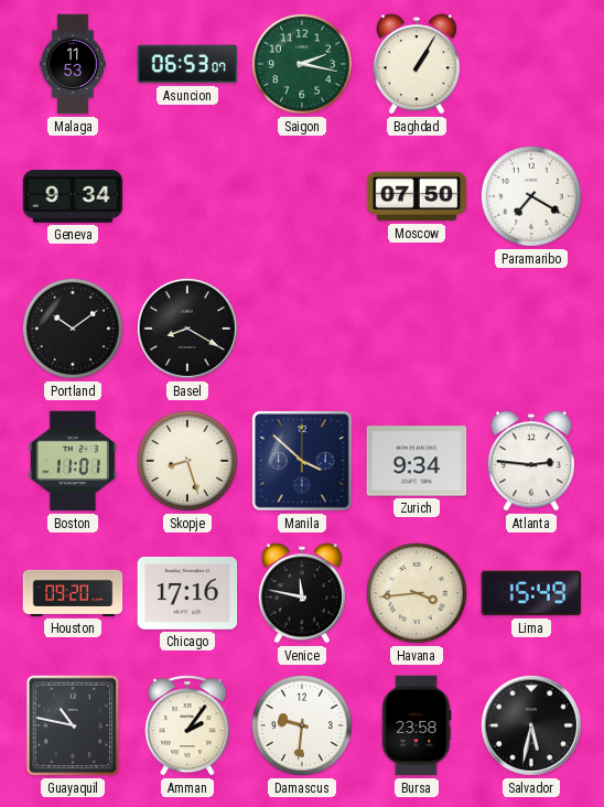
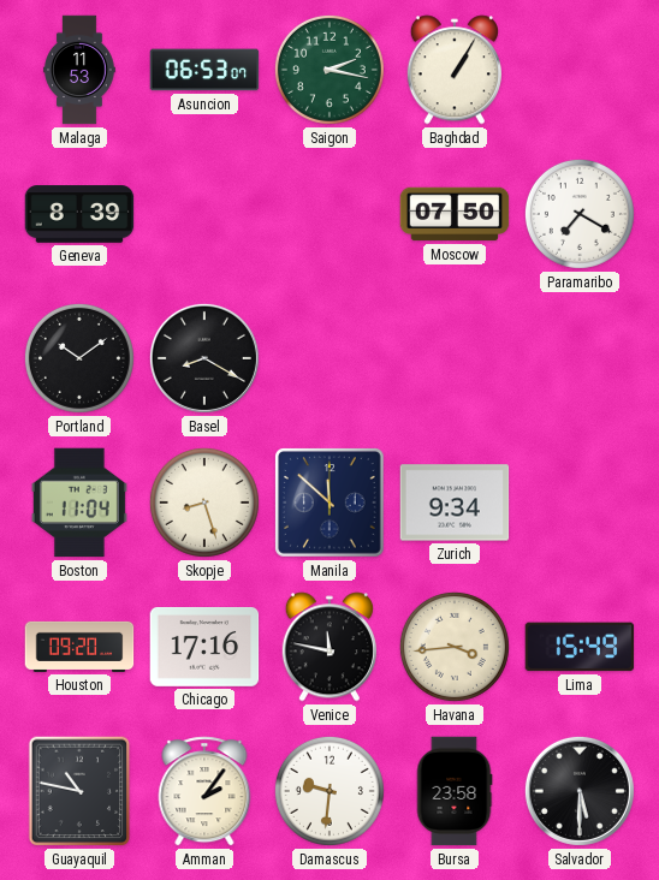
Geneva: 9:34 -> 8:39
Boston: 11:01 -> 11:04
Manila: 3:52 -> 11:52
Atlanta: 2:46 -> none
Salvador: 5:32 -> 5:30
